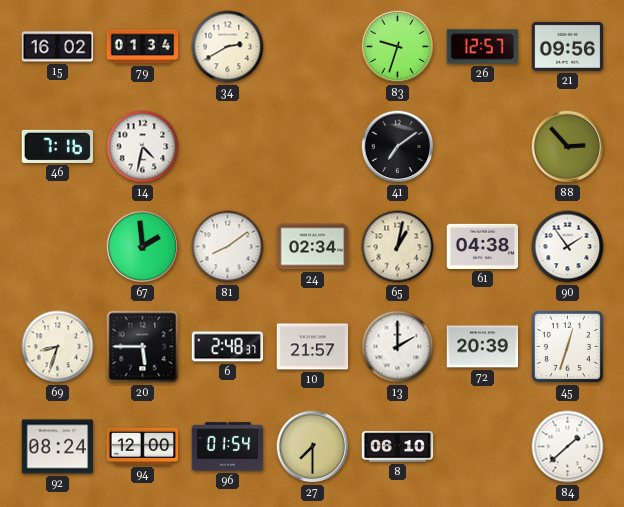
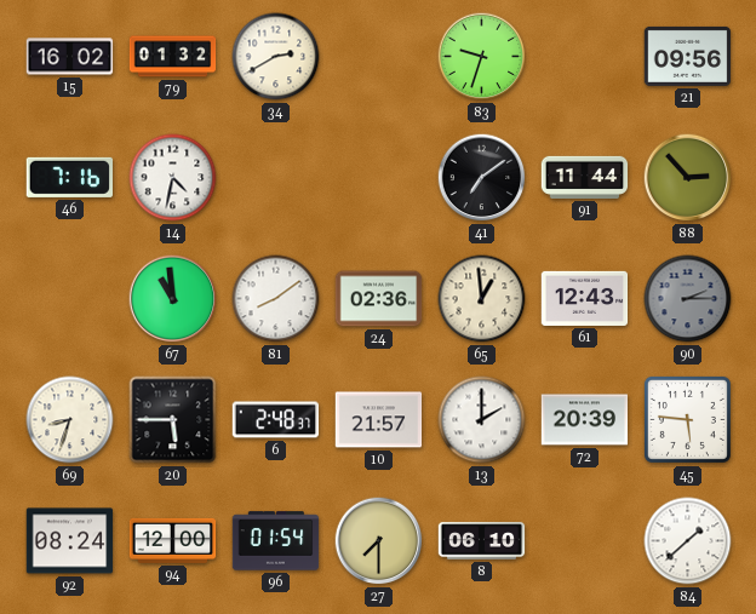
79: 01:34 -> 01:32
26: 12:57 -> none
91: none -> 11:44
67: 1:59 -> 10:59
24: 02:34 -> 02:36
65: 1:02 -> 12:59
61: 04:38 -> 12:43
90: 1:54 -> 2:15
90 dial: white -> grey
45: 12:33 -> 5:46
